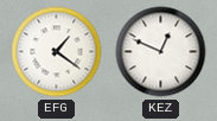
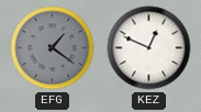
EFG dial: white -> grey
